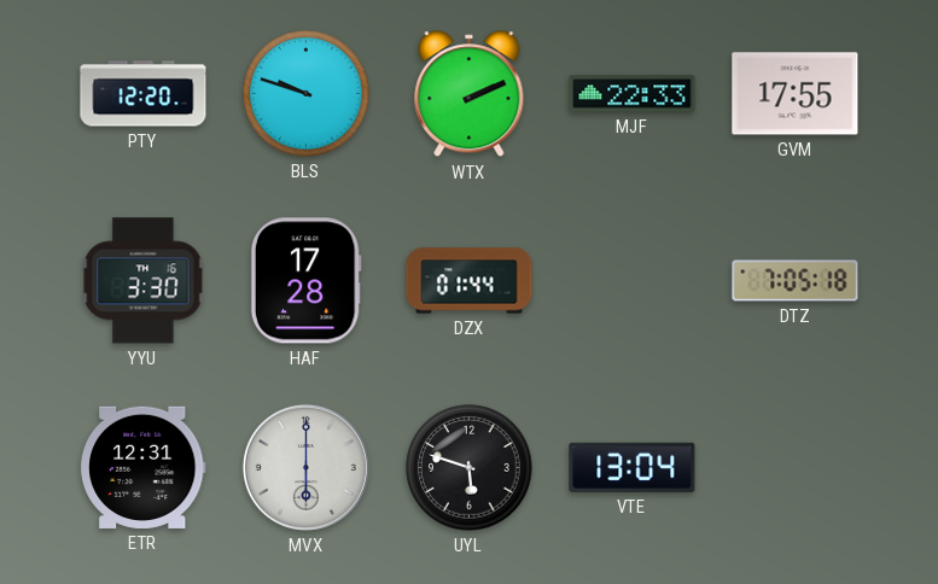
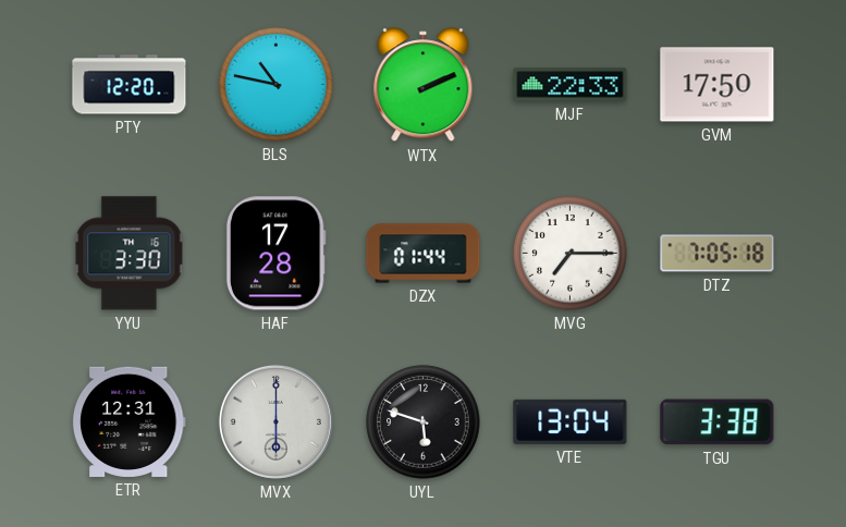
BLS: 9:48 -> 10:47
GVM: 17:55 -> 17:50
MVG: none -> 7:15
TGU: none -> 3:38
